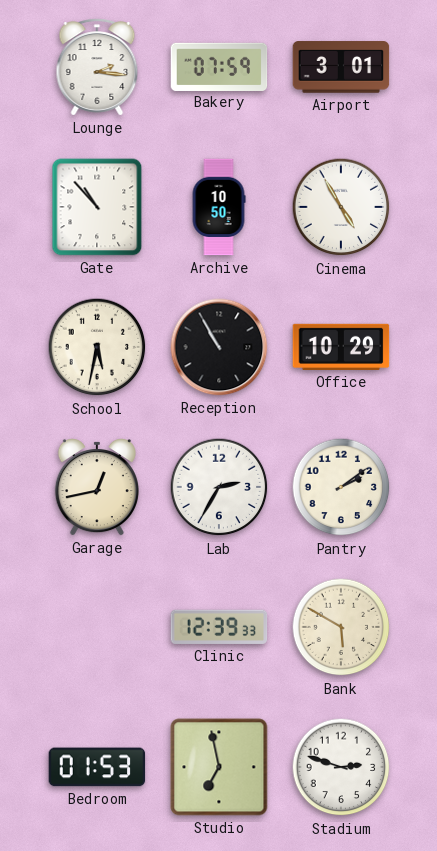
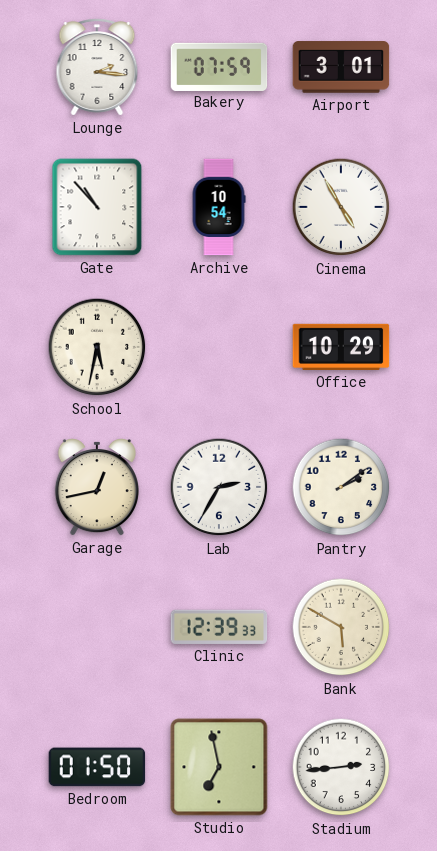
Archive: 10:50 -> 10:54
Reception: 10:55 -> none
Bedroom: 01:53 -> 01:50
Stadium: 2:48 -> 2:44
